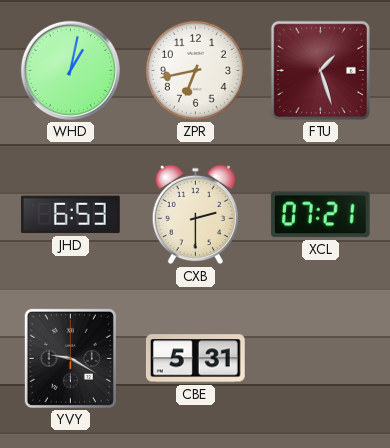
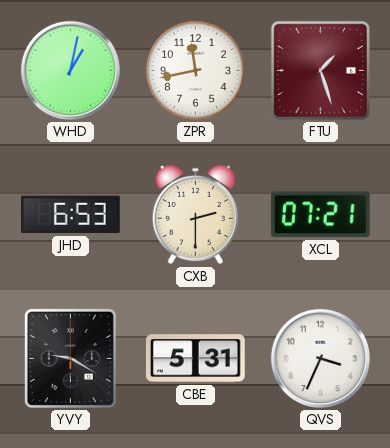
ZPR: 6:43 -> 11:43
QVS: none -> 3:34
